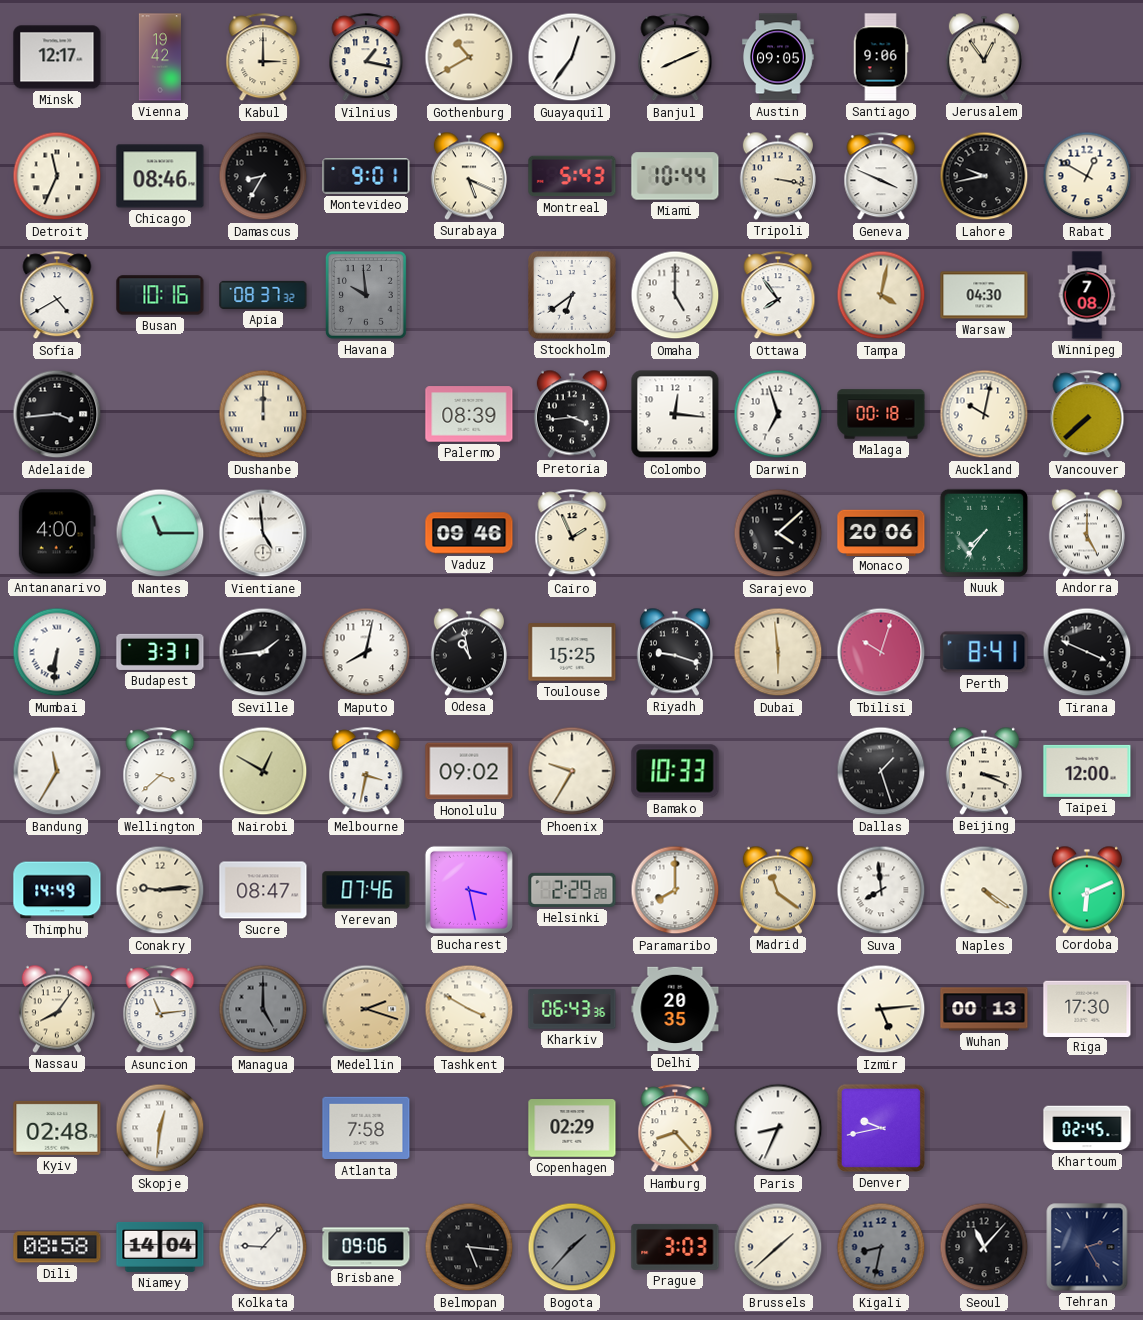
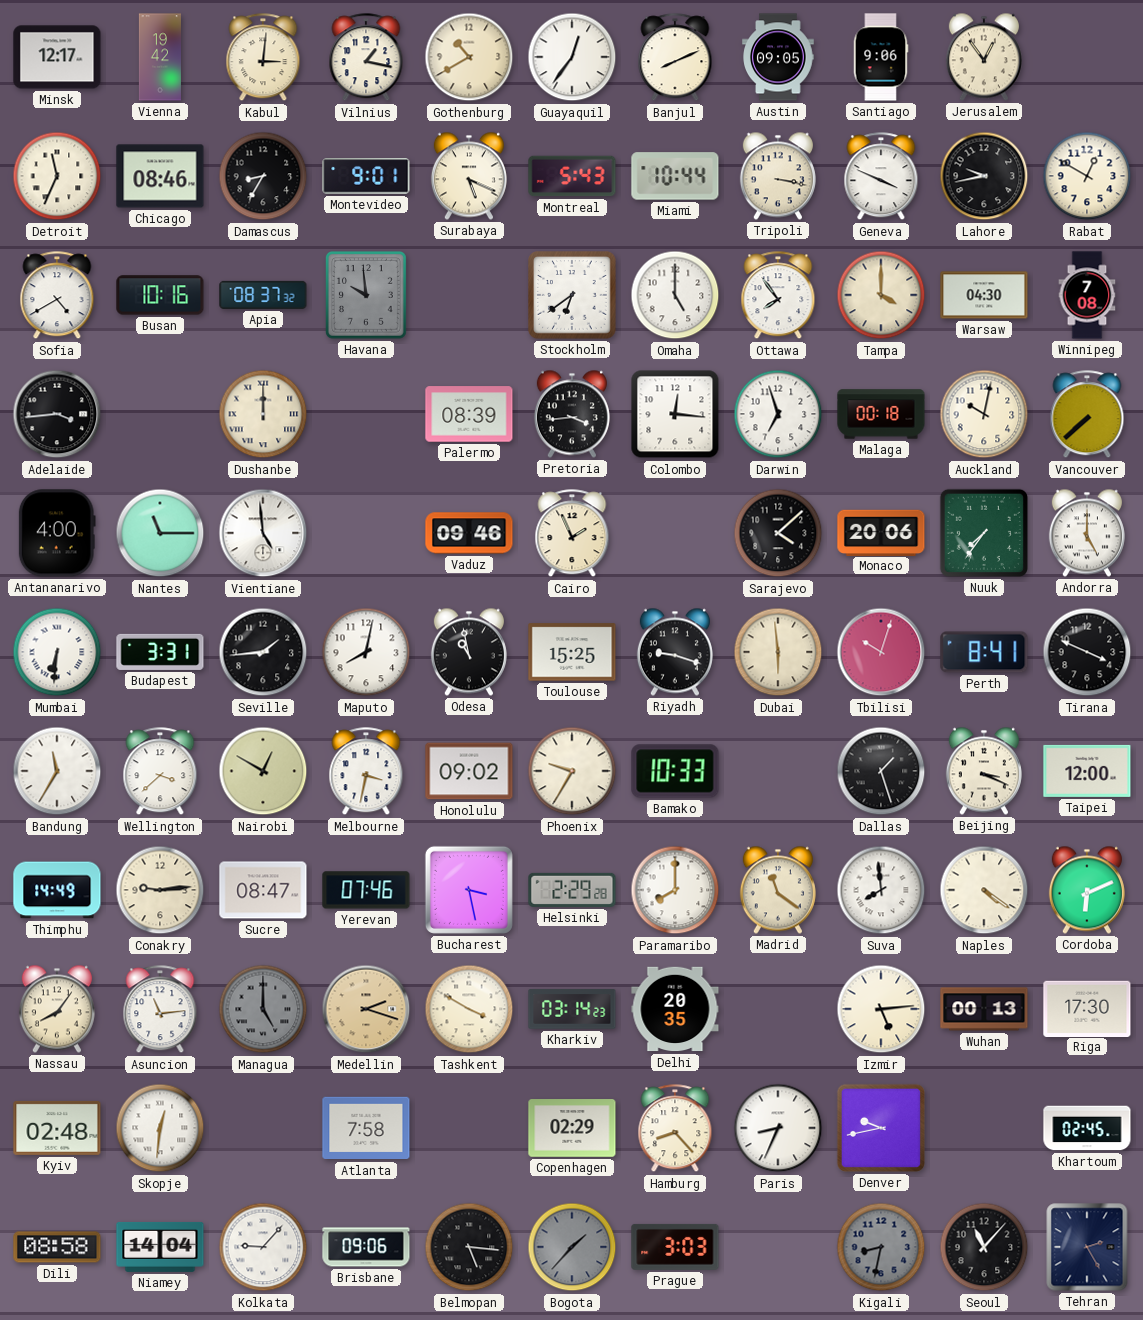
Kabul: 3:00 -> 3:01
Tampa: 4:02 -> 4:00
Kharkiv: 06:43 -> 03:14
Brussels: 1:38 -> none
